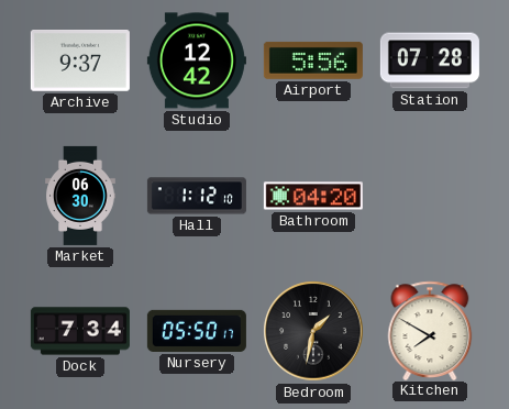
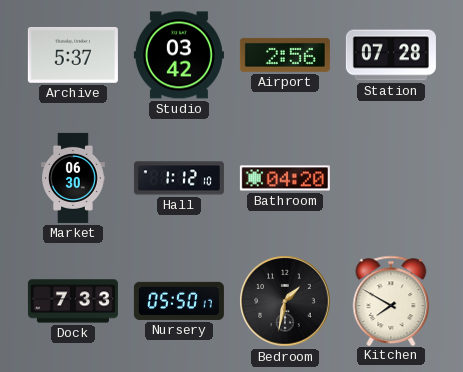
Archive: 9:37 -> 5:37
Studio: 12:42 -> 03:42
Airport: 5:56 -> 2:56
Dock: 7:34 -> 7:33
